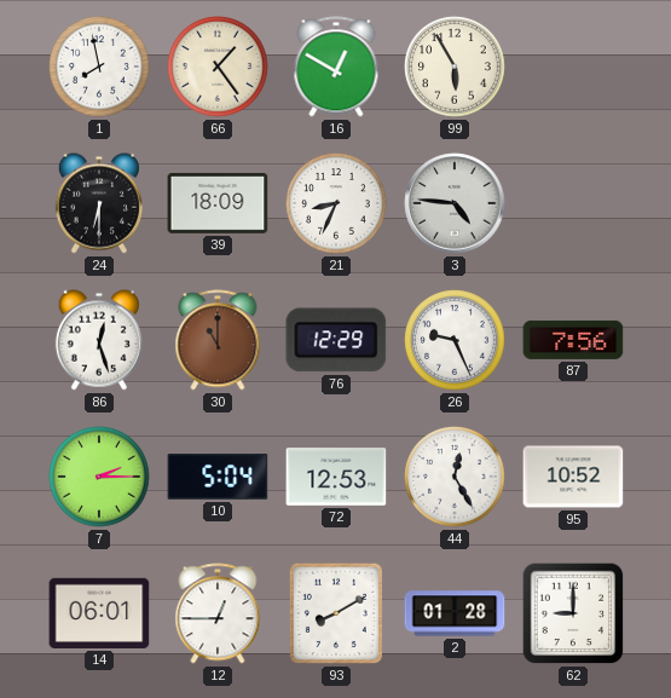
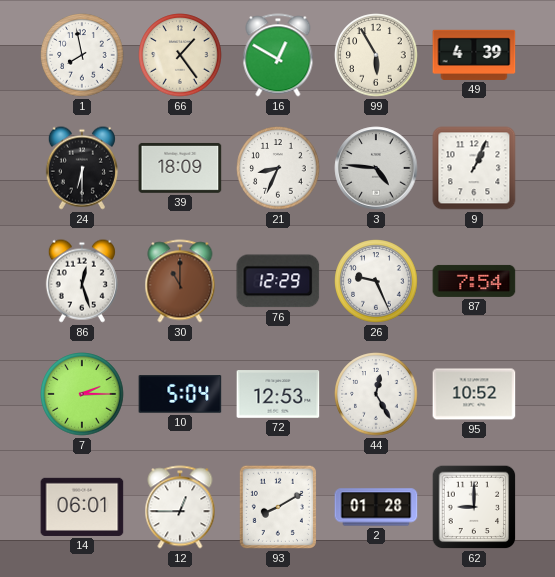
49: none -> 4:39
9: none -> 1:04
87: 7:56 -> 7:54
